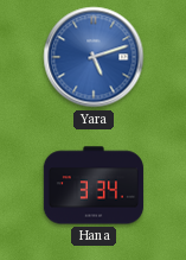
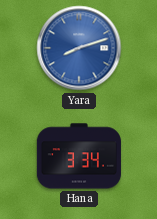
Yara: 5:12 -> 8:12
